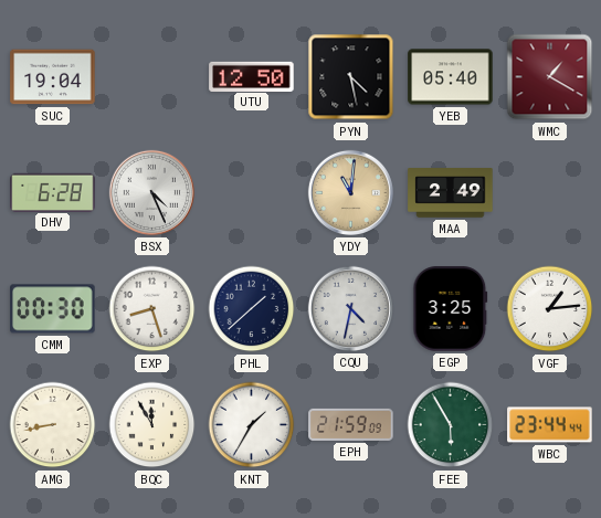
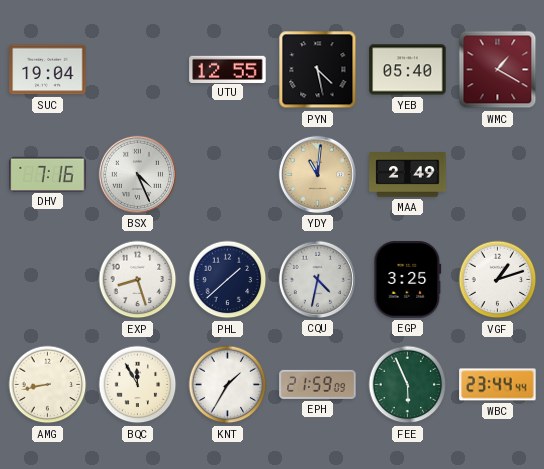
UTU: 12:50 -> 12:55
DHV: 6:28 -> 7:16
CMM: 00:30 -> none
VGF: 1:14 -> 1:12
FEE: 5:55 -> 5:56
